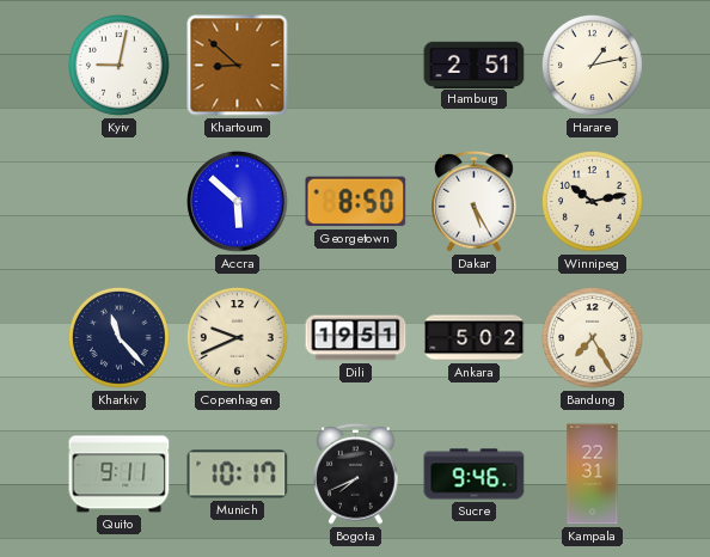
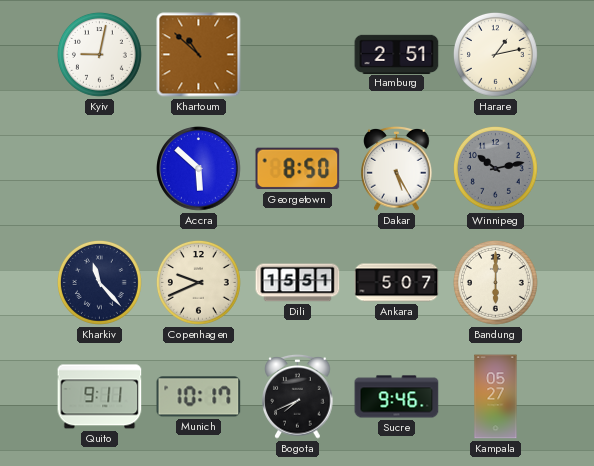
Khartoum: 8:52 -> 10:52
Winnipeg dial: cream -> grey
Dili: 19:51 -> 15:51
Ankara: 5:02 -> 5:07
Bandung: 7:25 -> 6:00
Kampala: 22:31 -> 05:27
